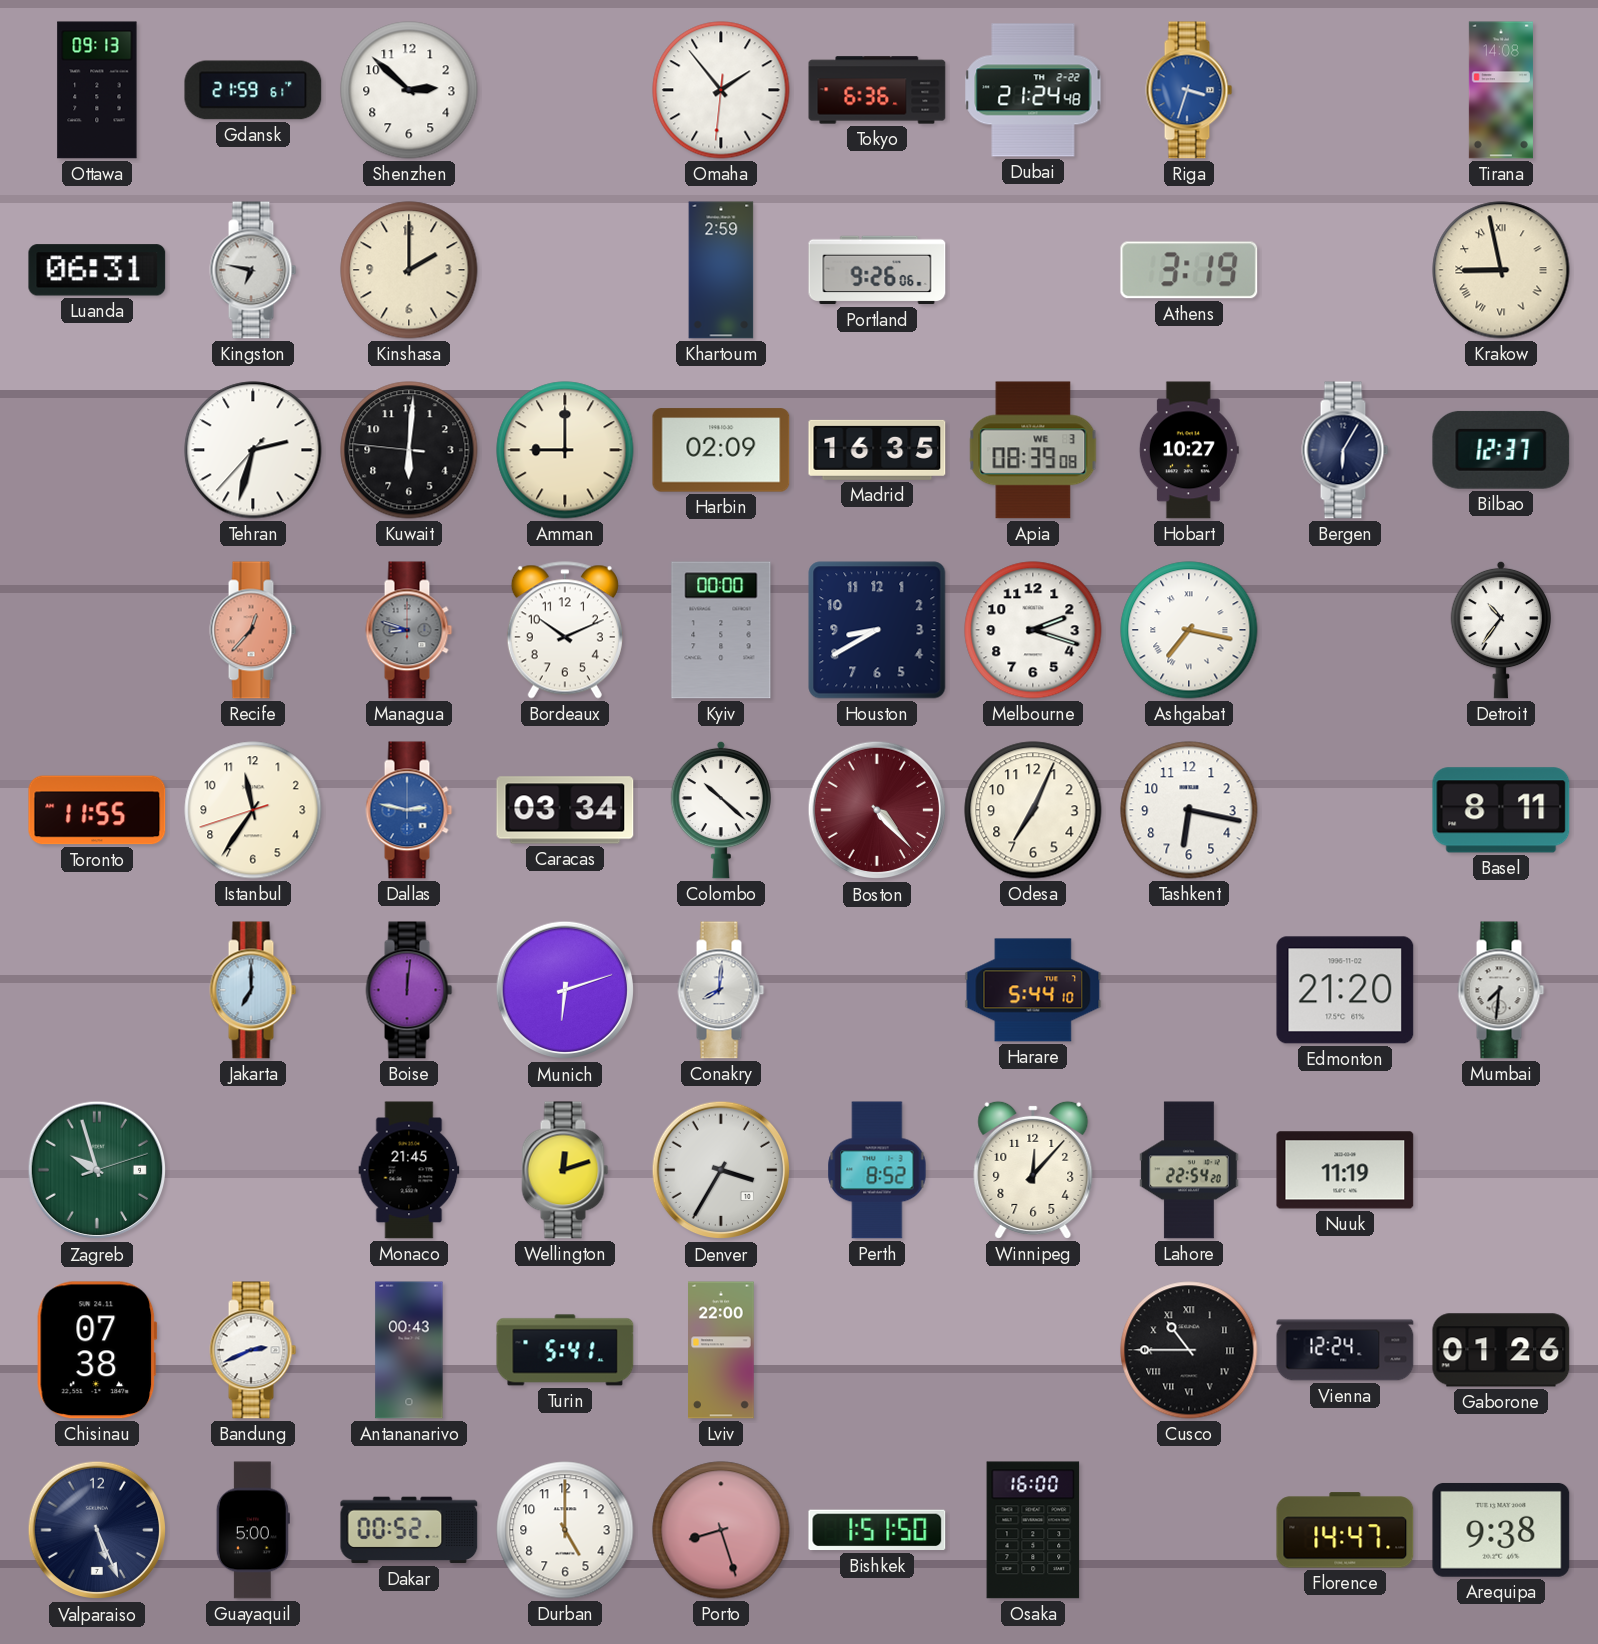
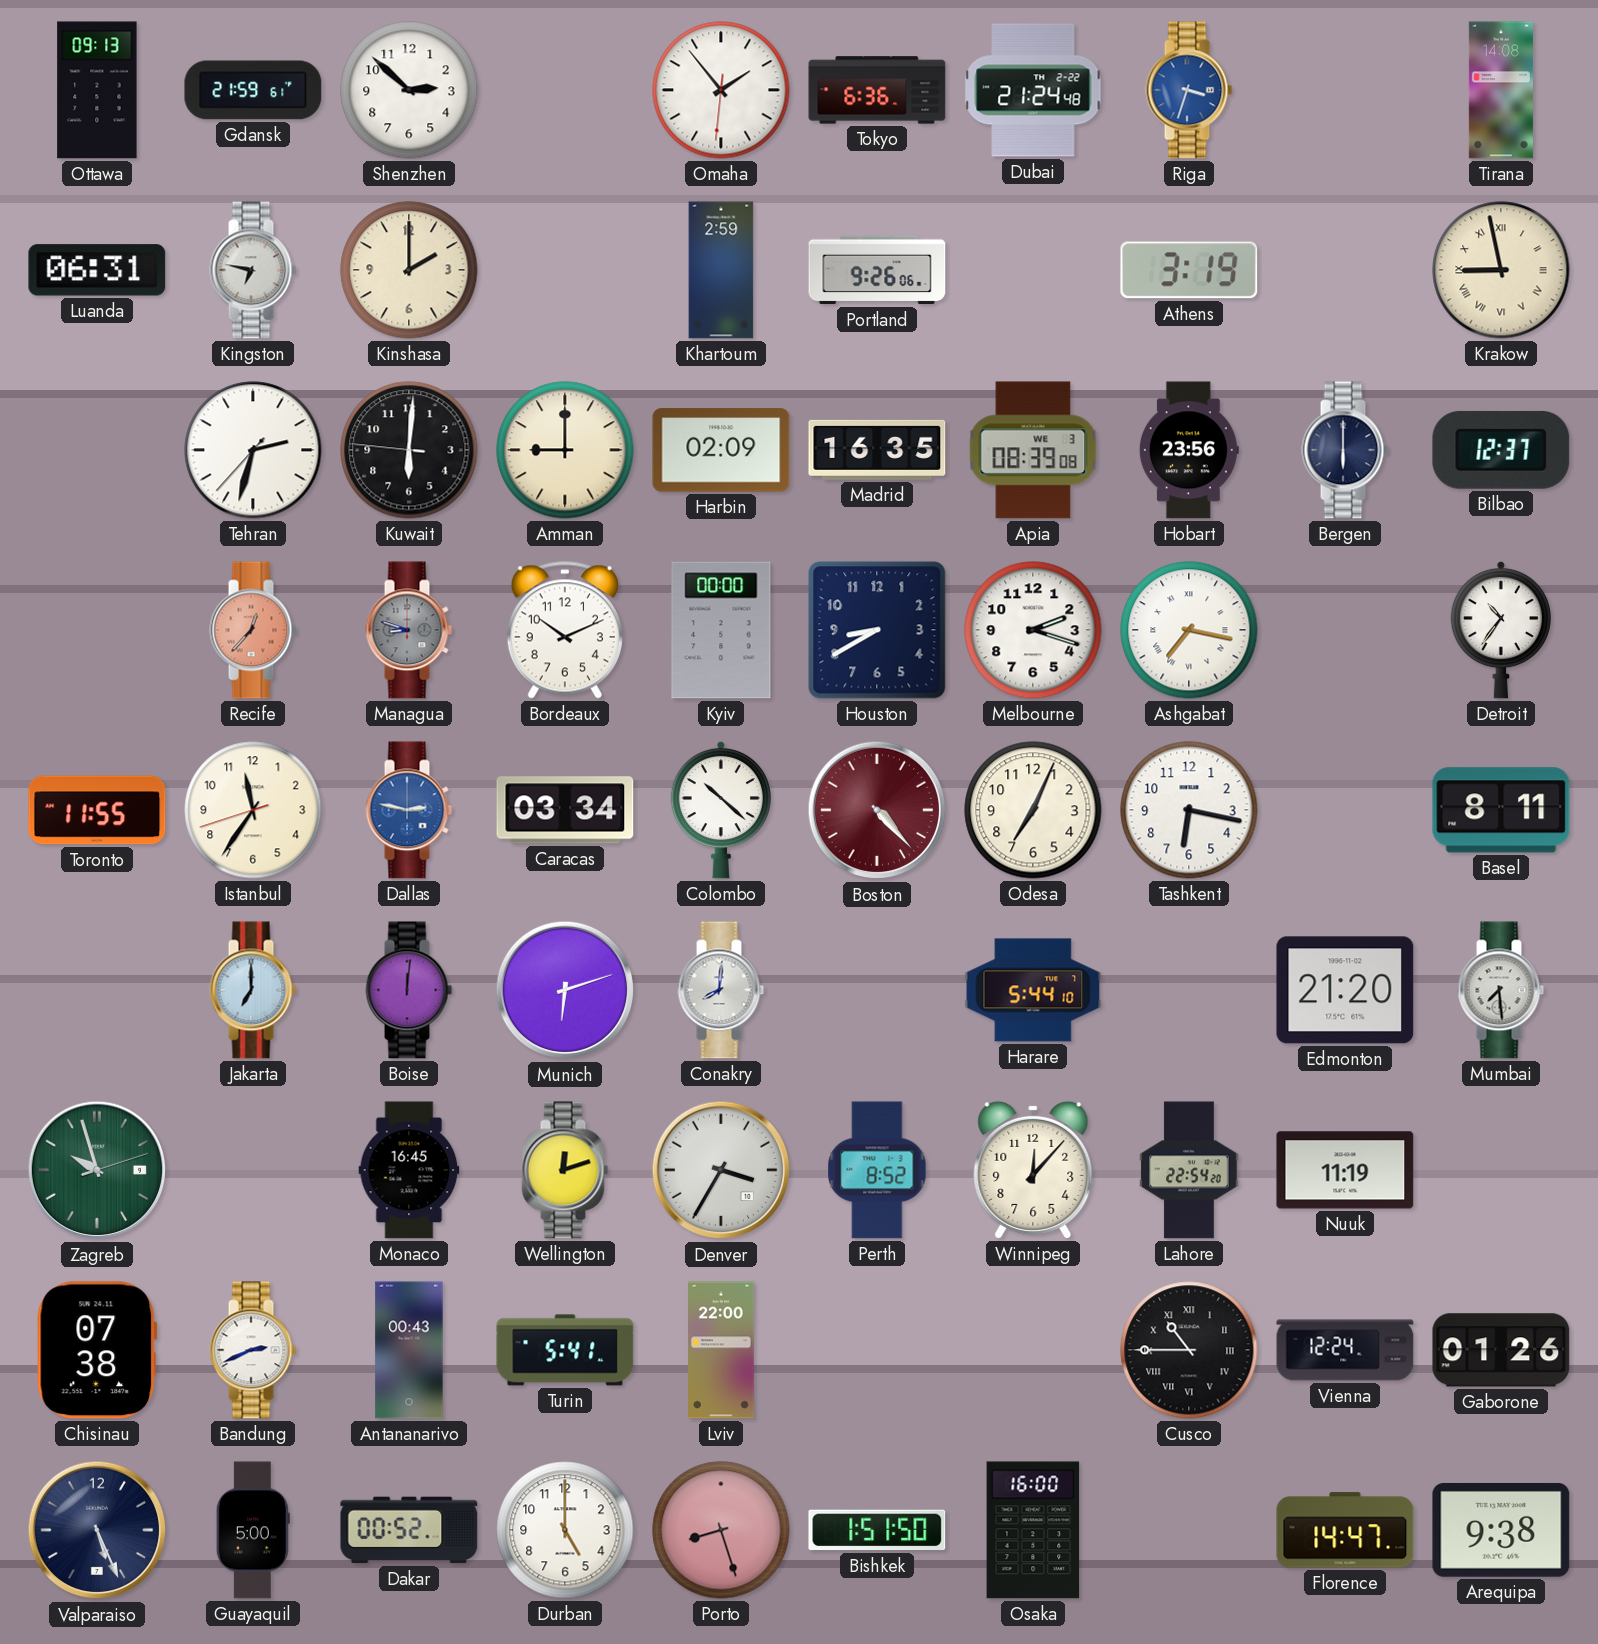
Hobart: 10:27 -> 23:56
Bergen: 6:05 -> 6:00
Mumbai: 7:31 -> 7:29
Monaco: 21:45 -> 16:45
